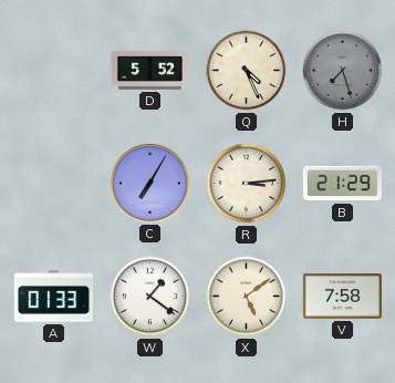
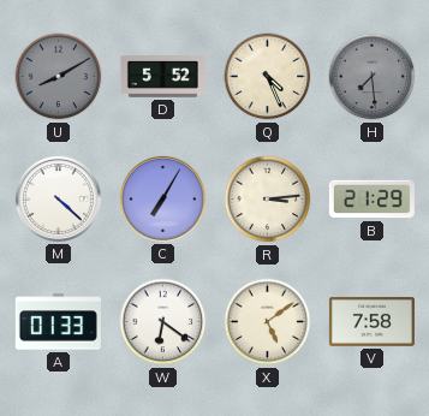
U: none -> 8:10
H: 7:27 -> 7:29
M: none -> 4:22
W: 1:21 -> 6:21
